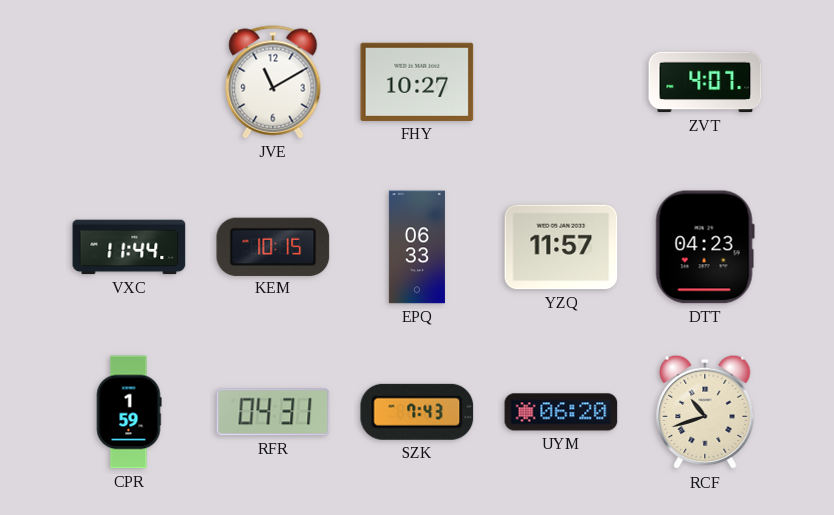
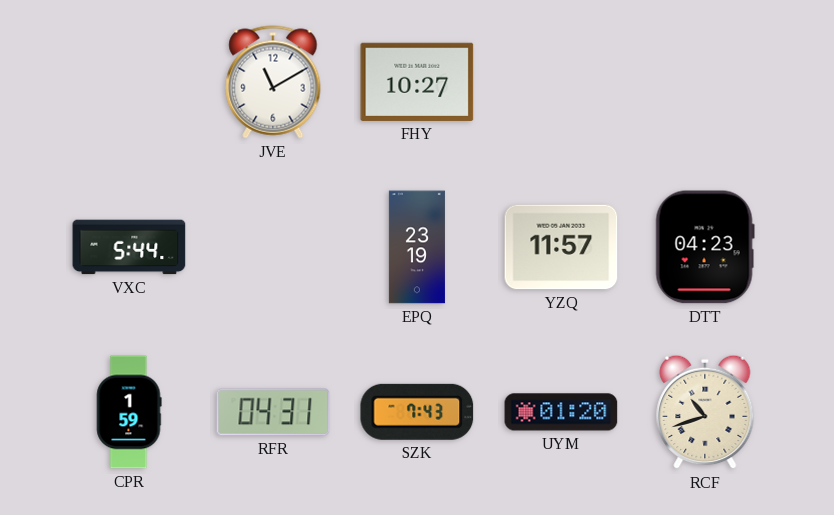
ZVT: 4:07 -> none
VXC: 11:44 -> 5:44
KEM: 10:15 -> none
EPQ: 06:33 -> 23:19
UYM: 06:20 -> 01:20
